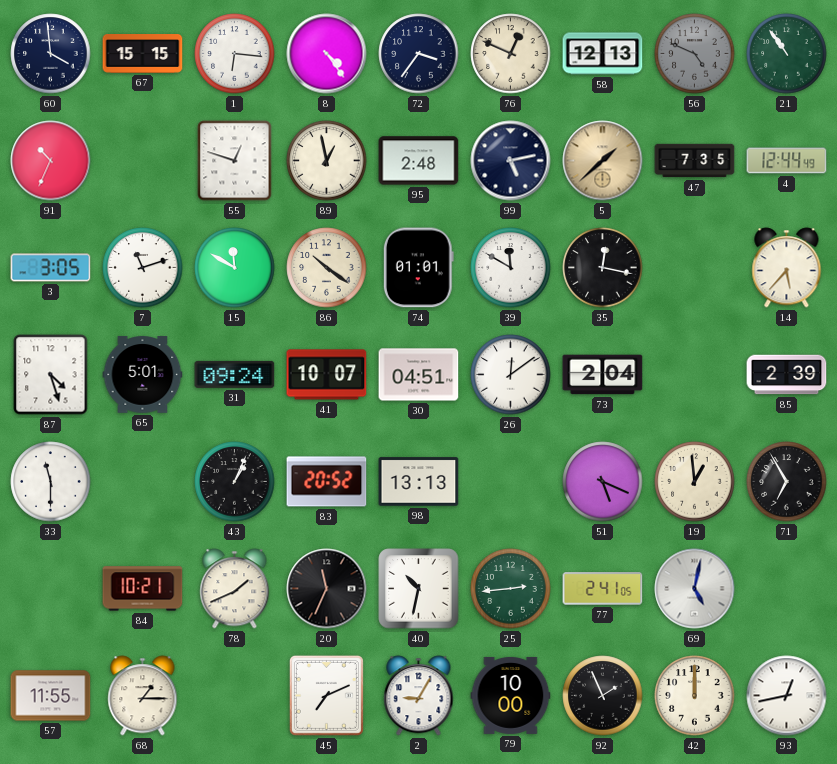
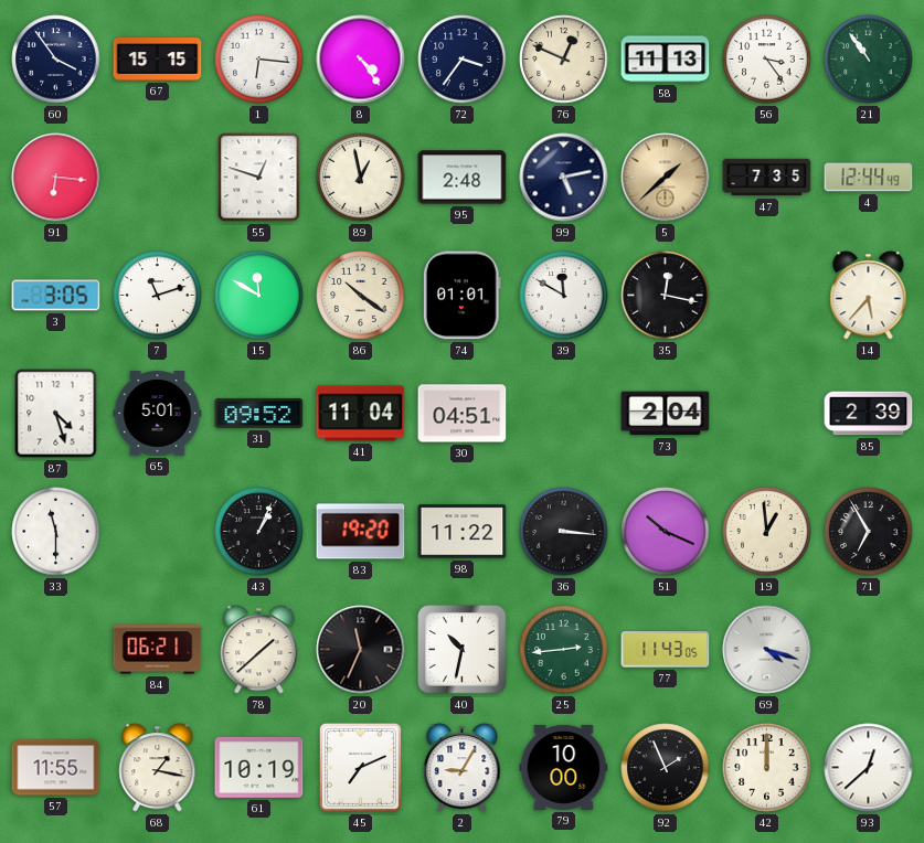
60: 3:59 -> 3:54
58: 12:13 -> 11:13
56: 4:49 -> 3:24
56 dial: grey -> white
91: 10:34 -> 6:16
31: 09:24 -> 09:52
41: 10:07 -> 11:04
26: 12:09 -> none
83: 20:52 -> 19:20
98: 13:13 -> 11:22
36: none -> 3:16
51: 5:19 -> 10:19
84: 10:21 -> 06:21
78: 1:41 -> 1:38
77: 2:41 -> 11:43
69: 5:02 -> 4:18
68: 1:15 -> 1:17
61: none -> 10:19
93: 12:43 -> 12:38
